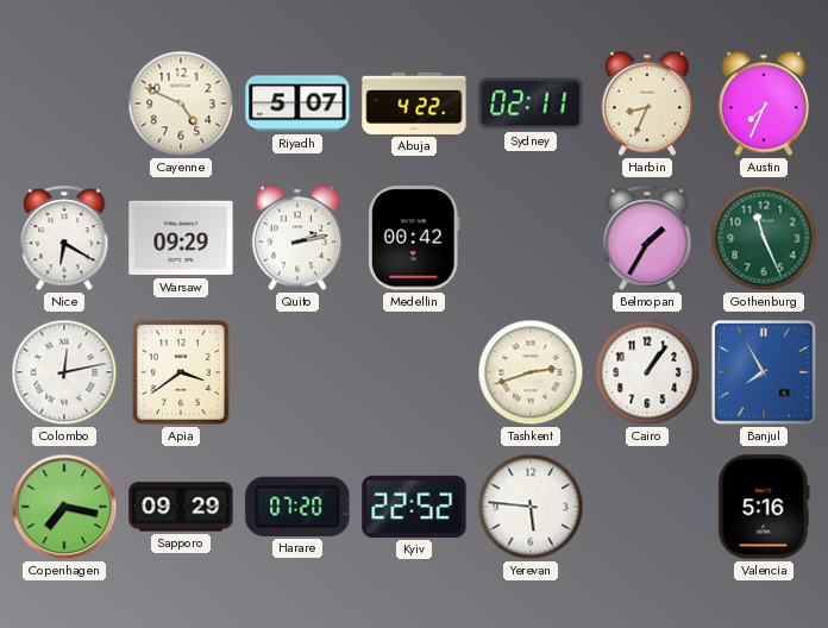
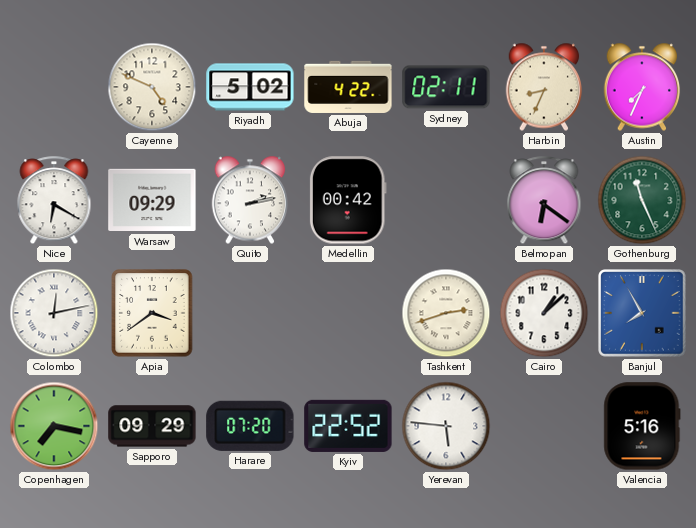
Riyadh: 5:07 -> 5:02
Belmopan: 1:35 -> 6:21
Cairo: 1:06 -> 1:08
